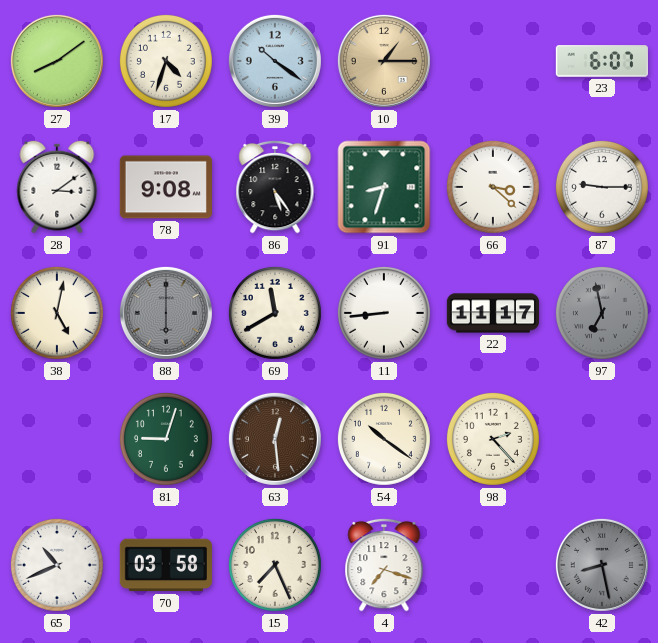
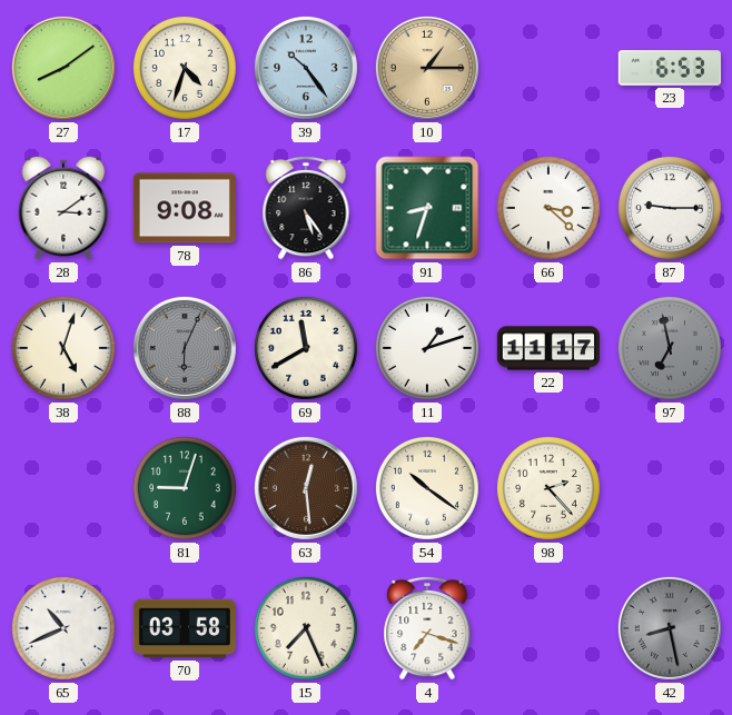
39: 10:21 -> 10:24
23: 6:07 -> 6:53
38: 5:02 -> 5:03
88: 6:00 -> 6:04
11: 8:44 -> 1:12
